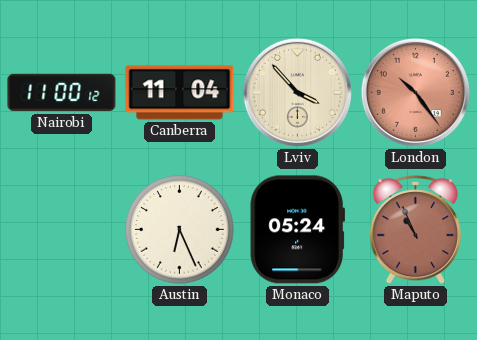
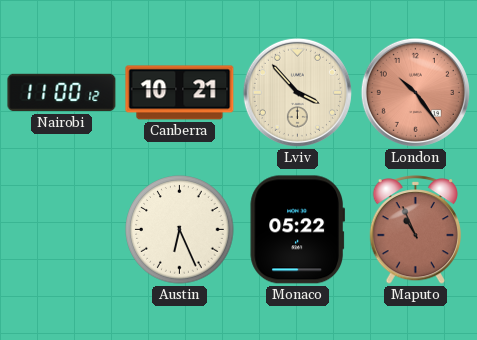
Canberra: 11:04 -> 10:21
Monaco: 05:24 -> 05:22
